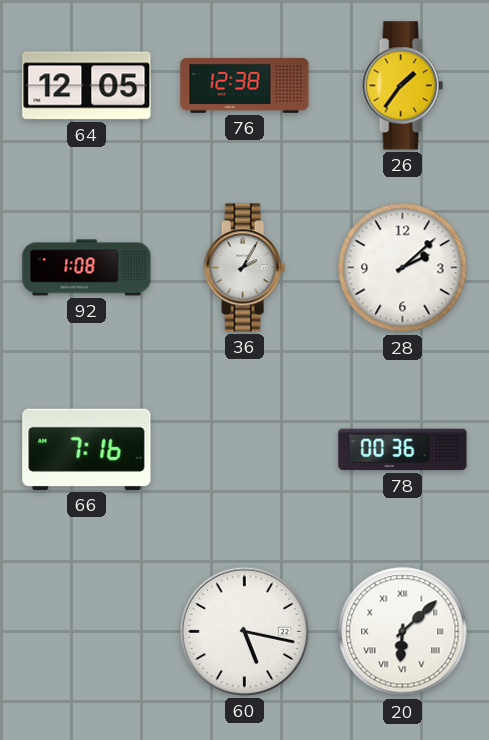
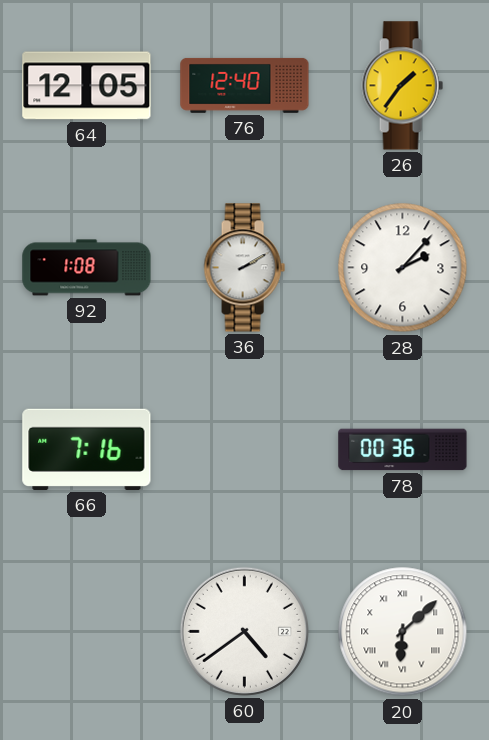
76: 12:38 -> 12:40
36: 2:05 -> 2:10
28: 2:08 -> 2:07
60: 5:17 -> 4:39
